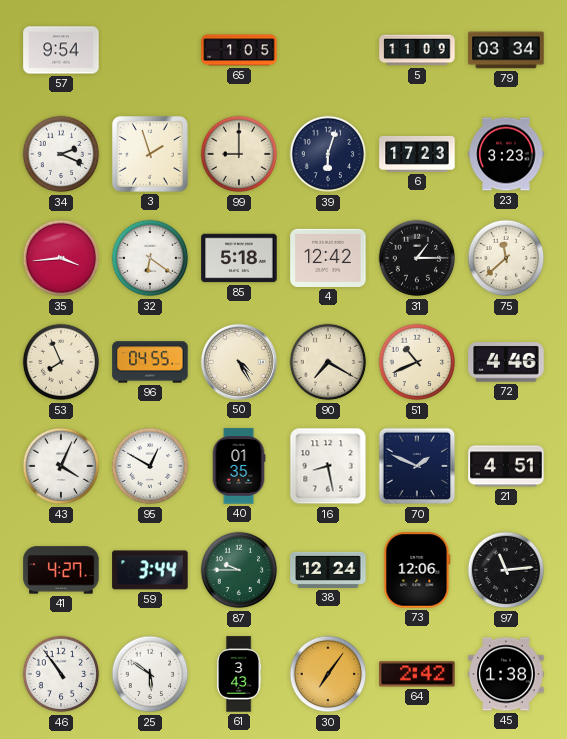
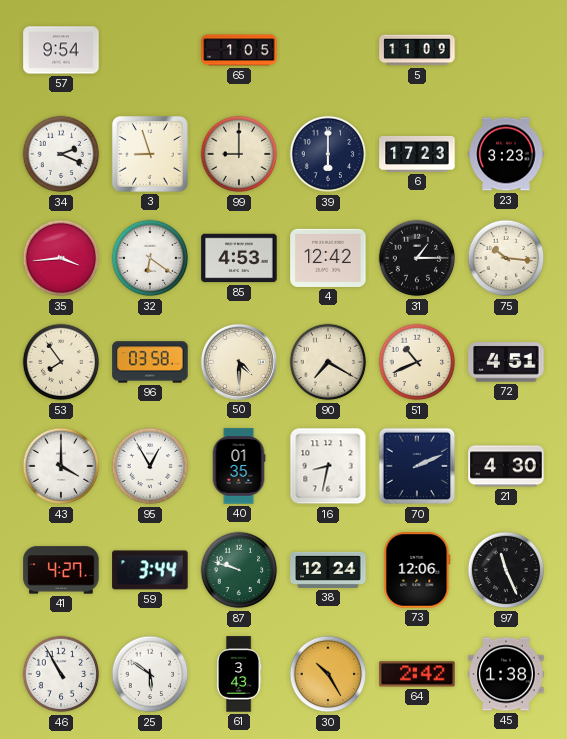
79: 03:34 -> none
3: 1:57 -> 8:57
39: 6:03 -> 6:00
85: 5:18 -> 4:53
75: 11:38 -> 10:16
53: 7:56 -> 7:54
96: 04:55 -> 03:58
50: 4:25 -> 4:30
72: 4:46 -> 4:51
43: 4:04 -> 4:00
95: 12:50 -> 12:55
16: 8:28 -> 8:32
70: 1:49 -> 2:11
21: 4:51 -> 4:30
87: 9:45 -> 9:48
97: 11:14 -> 11:26
46: 10:54 -> 10:55
30: 7:06 -> 10:25
